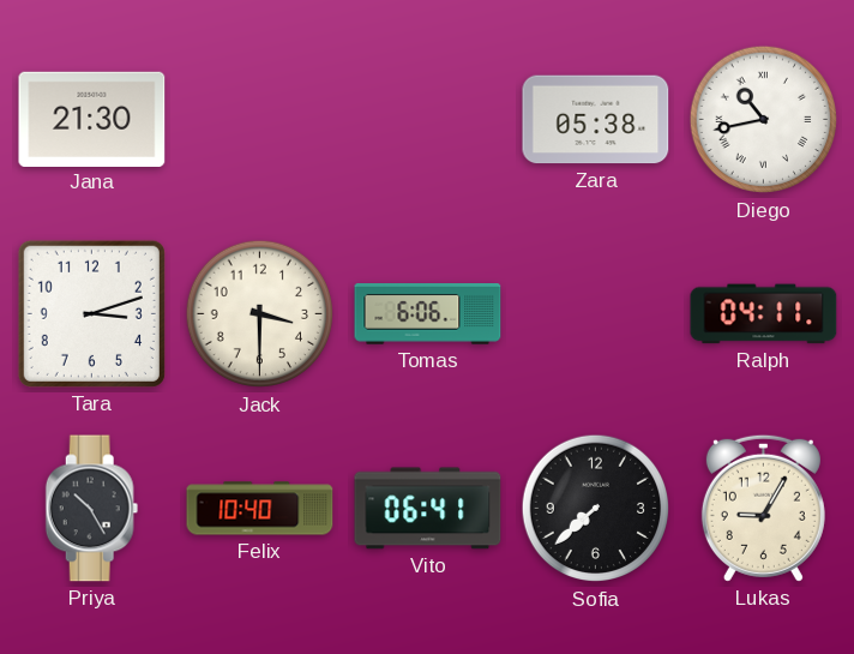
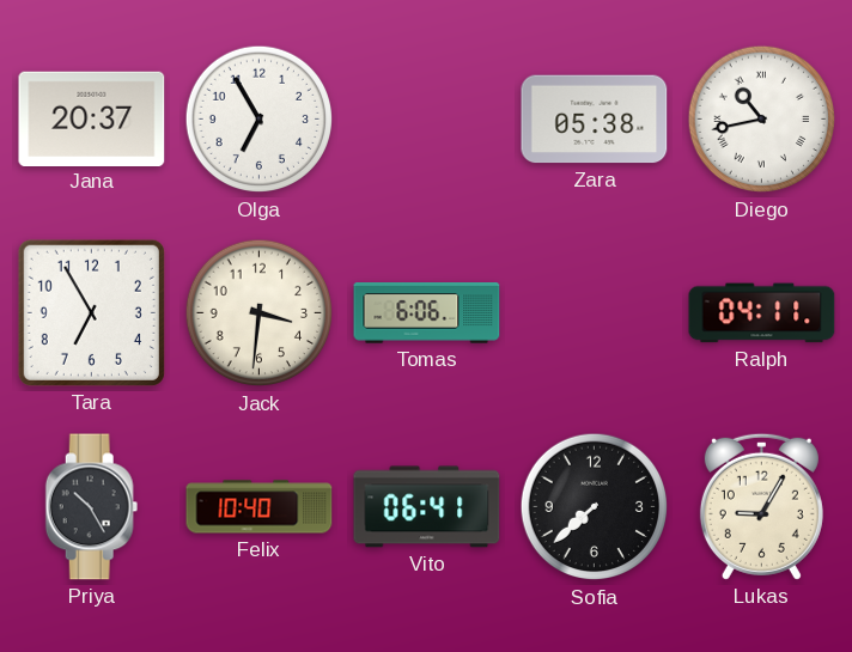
Jana: 21:30 -> 20:37
Olga: none -> 6:55
Tara: 3:12 -> 6:55
Jack: 3:30 -> 3:31
